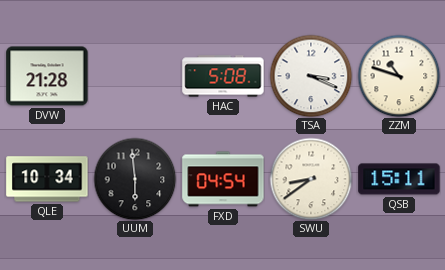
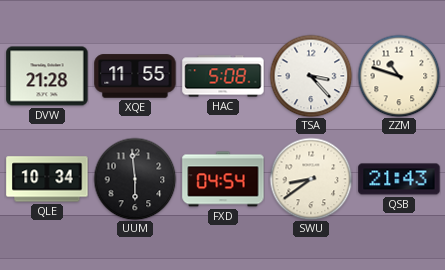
XQE: none -> 11:55
TSA: 3:19 -> 3:23
QSB: 15:11 -> 21:43
